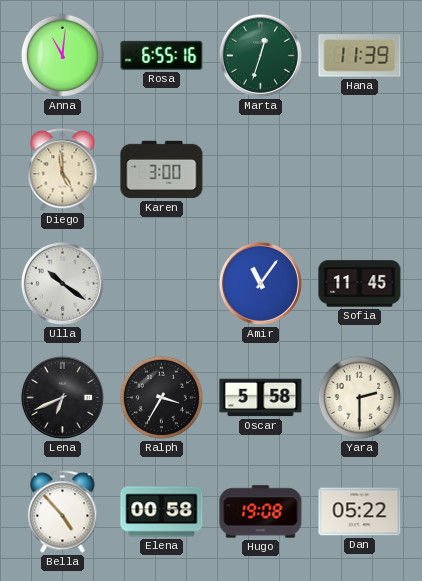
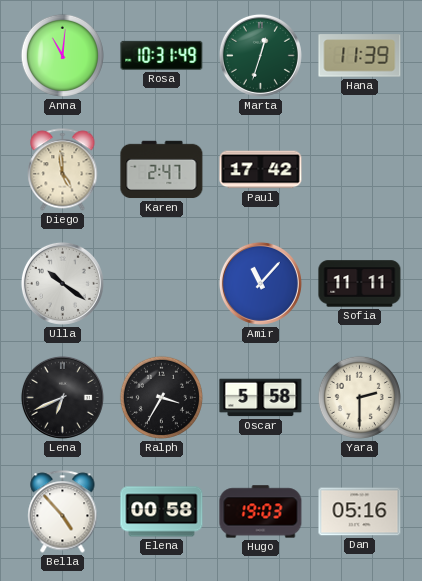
Rosa: 6:55 -> 10:31
Karen: 3:00 -> 2:47
Paul: none -> 17:42
Amir: 11:06 -> 11:07
Sofia: 11:45 -> 11:11
Hugo: 19:08 -> 19:03
Dan: 05:22 -> 05:16
